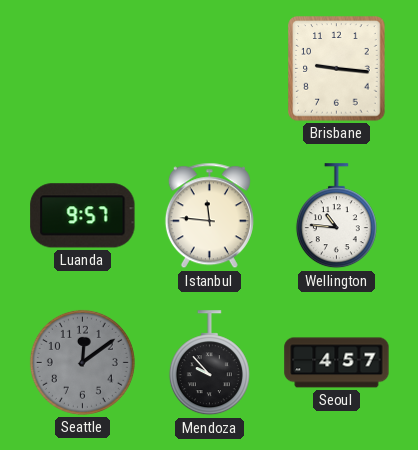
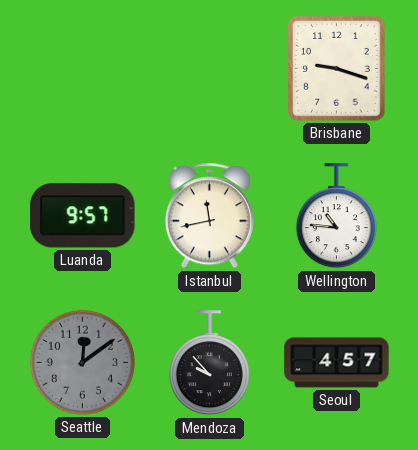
Brisbane: 9:16 -> 9:18
Istanbul: 11:46 -> 11:43
